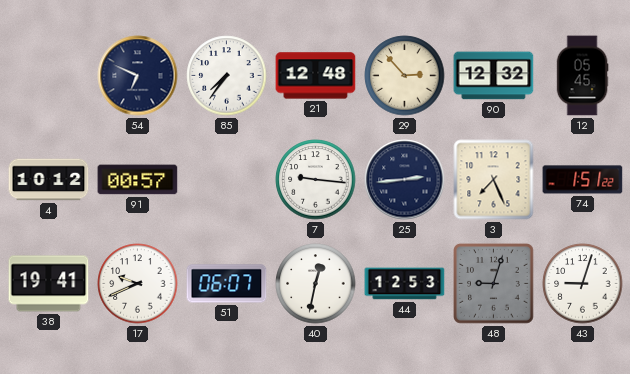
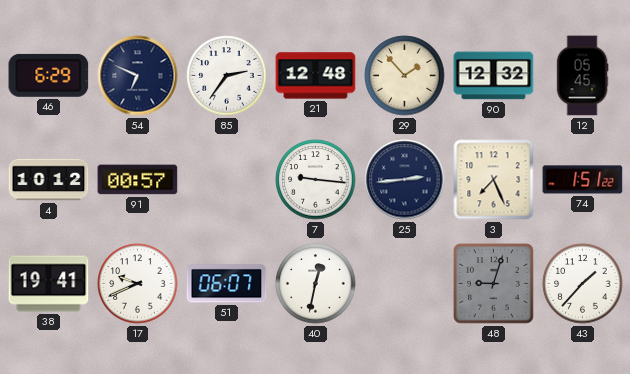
46: none -> 6:29
85: 7:36 -> 2:36
29: 2:53 -> 1:53
44: 12:53 -> none
43: 9:03 -> 1:37
